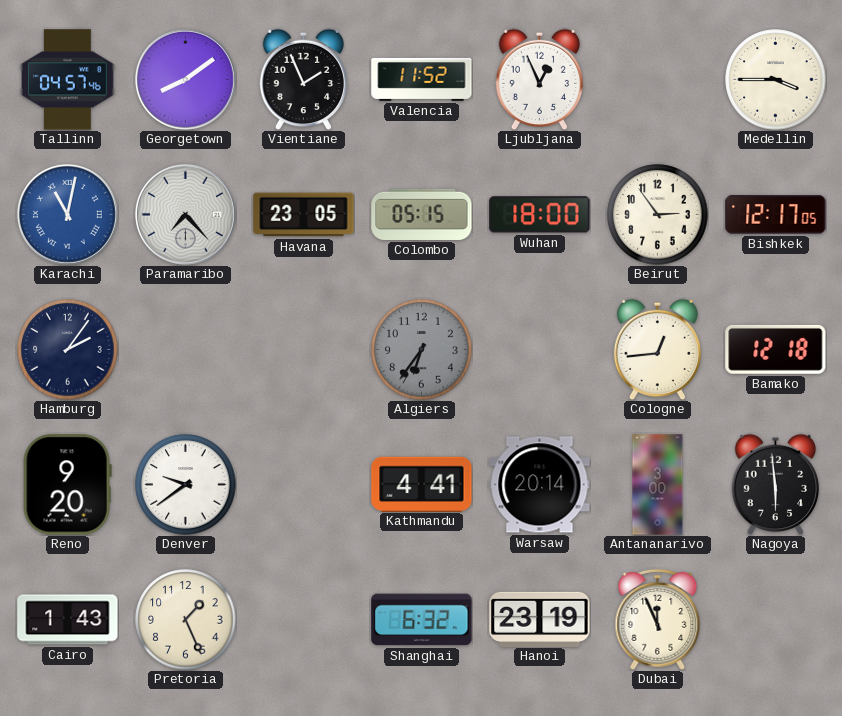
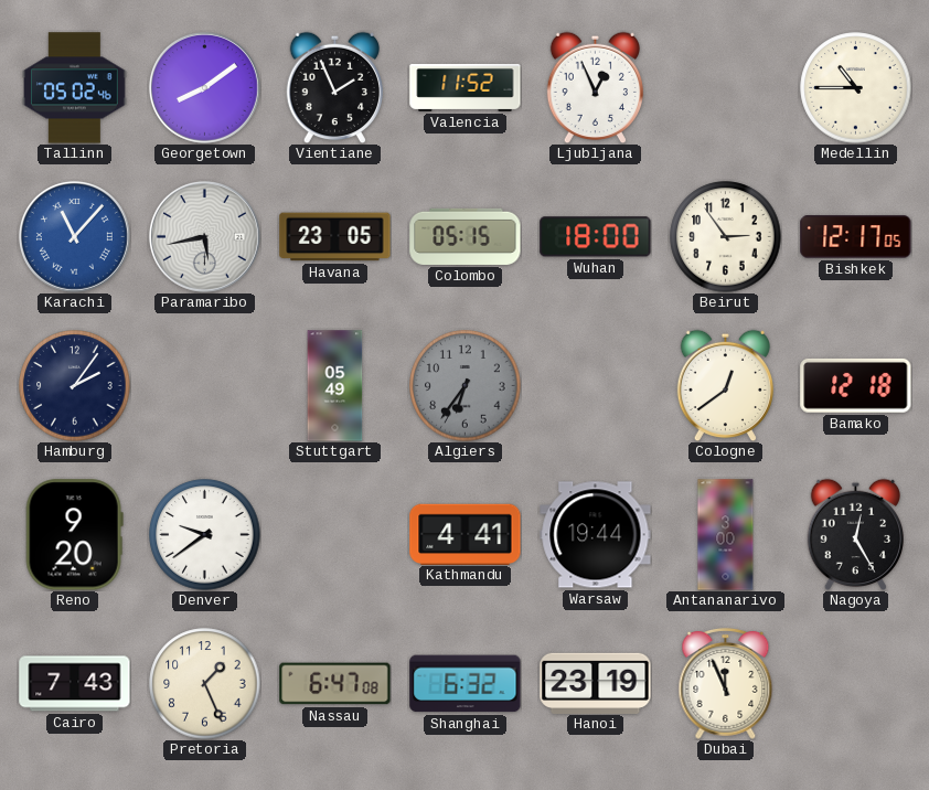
Tallinn: 04:57 -> 05:02
Medellin: 3:45 -> 10:45
Karachi: 11:02 -> 11:07
Paramaribo: 7:23 -> 5:43
Stuttgart: none -> 05:49
Cologne: 12:44 -> 12:39
Warsaw: 20:14 -> 19:44
Nagoya: 5:59 -> 12:25
Cairo: 1:43 -> 7:43
Nassau: none -> 6:47
